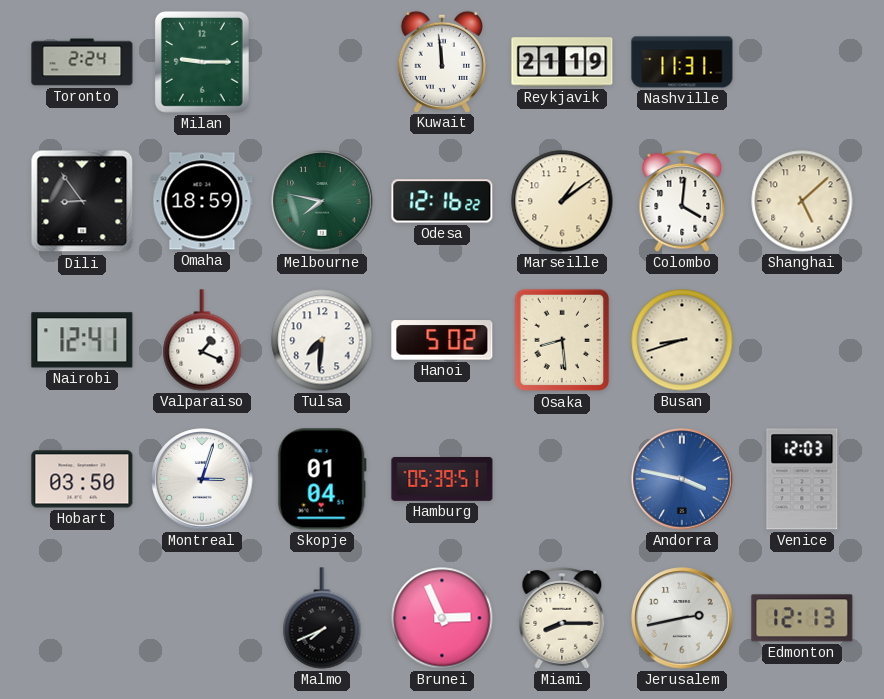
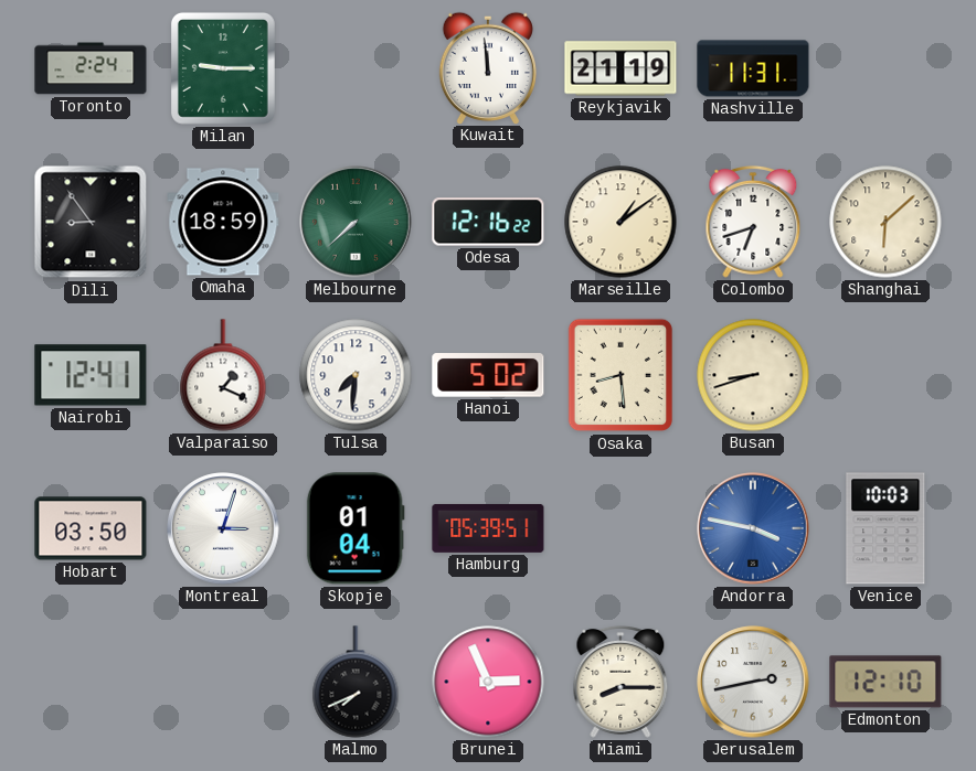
Melbourne: 7:47 -> 7:38
Colombo: 4:01 -> 6:42
Shanghai: 5:08 -> 6:08
Venice: 12:03 -> 10:03
Edmonton: 12:13 -> 12:10
